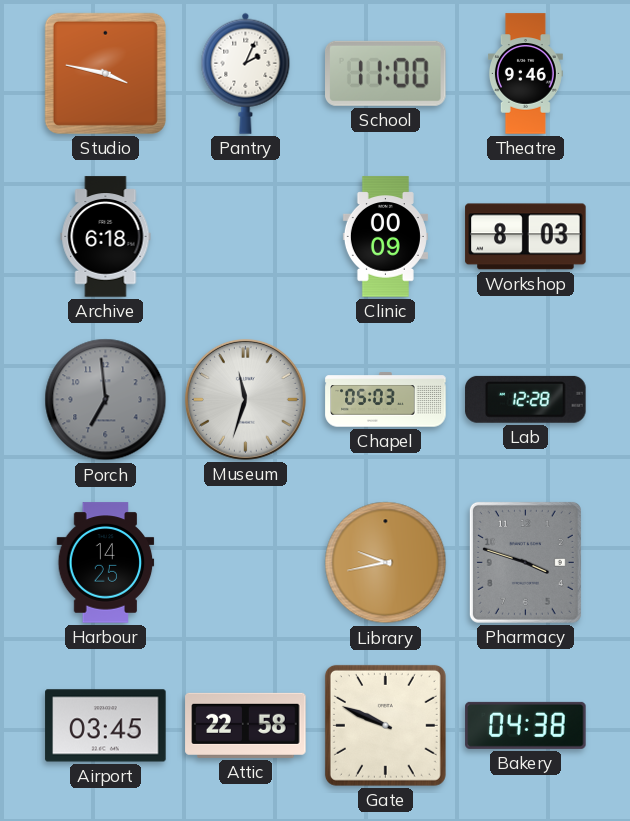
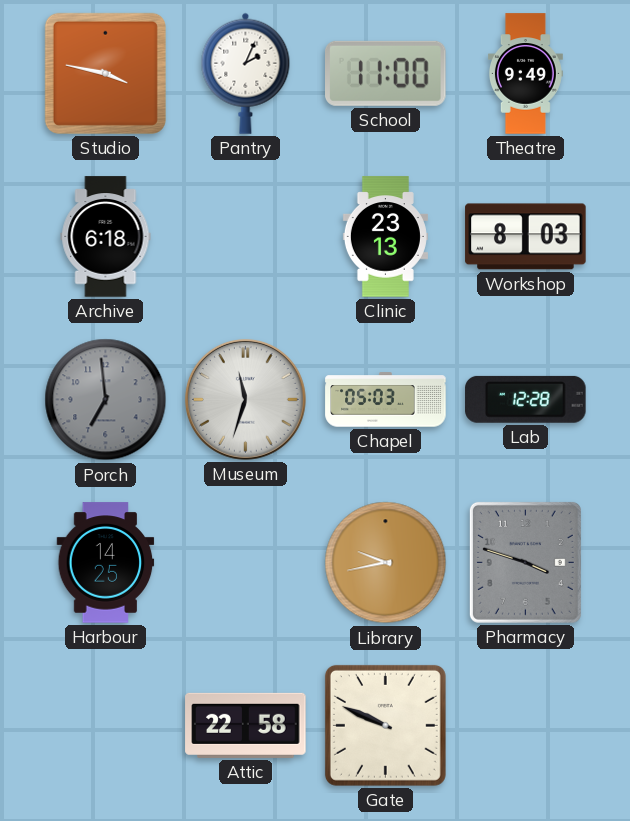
Theatre: 9:46 -> 9:49
Clinic: 00:09 -> 23:13
Airport: 03:45 -> none
Bakery: 04:38 -> none
